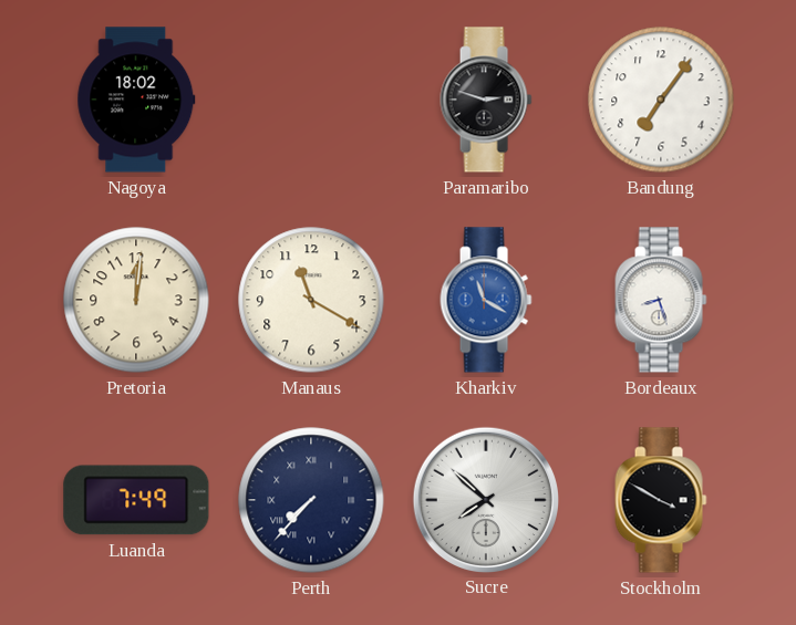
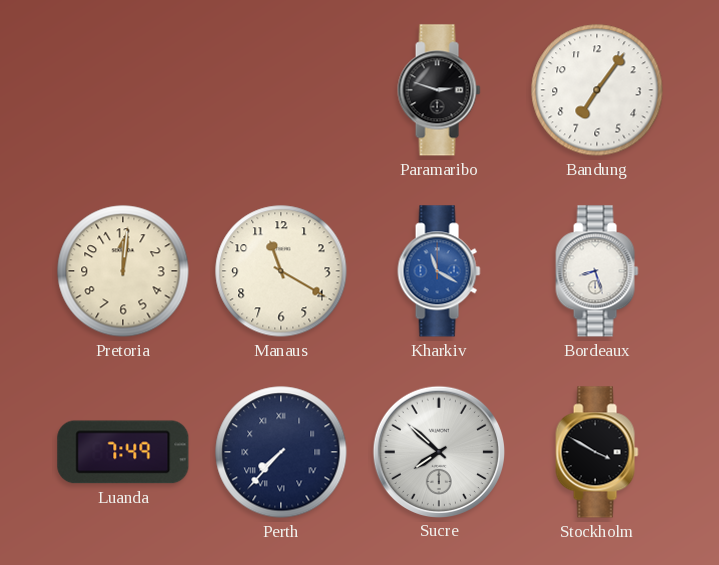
Nagoya: 18:02 -> none
